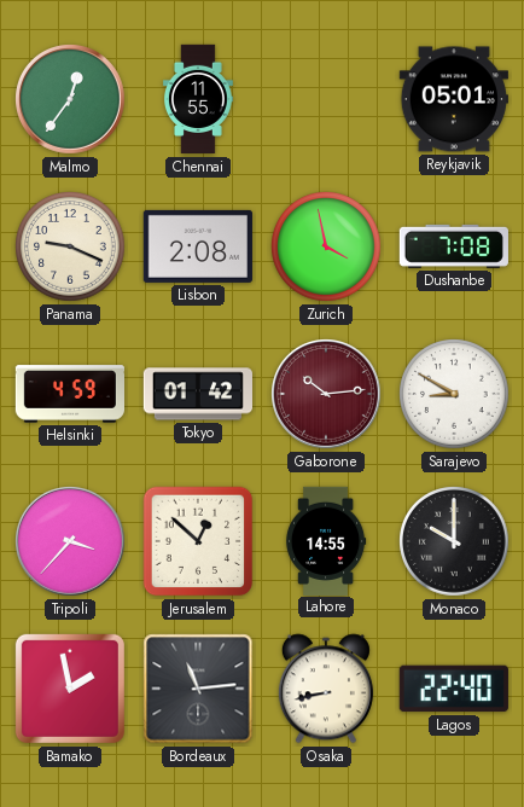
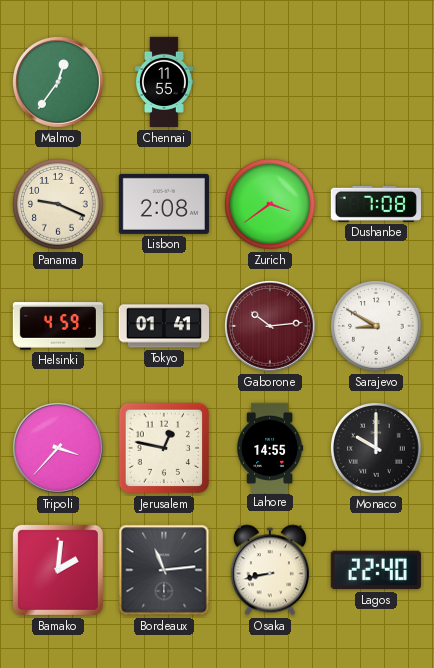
Reykjavik: 05:01 -> none
Zurich: 3:58 -> 3:39
Tokyo: 01:42 -> 01:41
Jerusalem: 12:52 -> 12:47
Bamako: 1:58 -> 2:01
